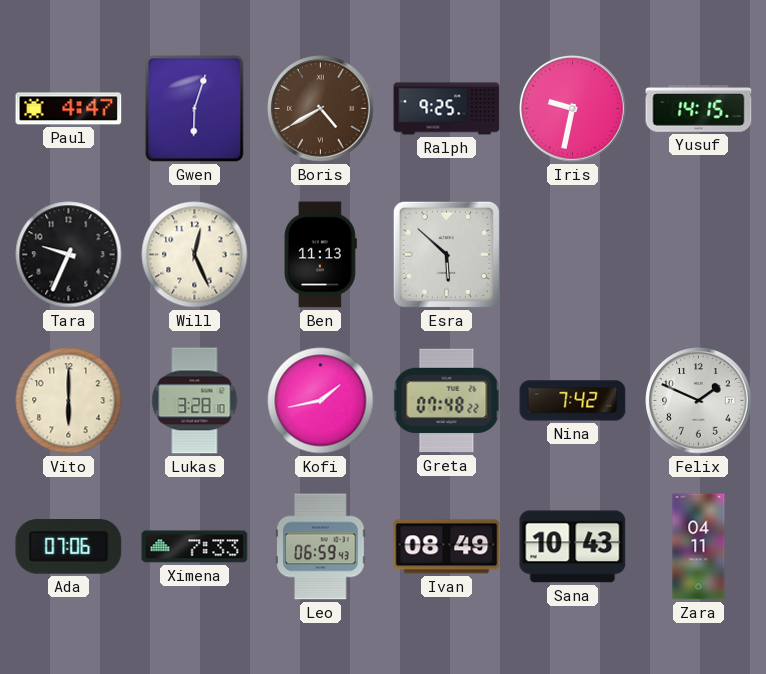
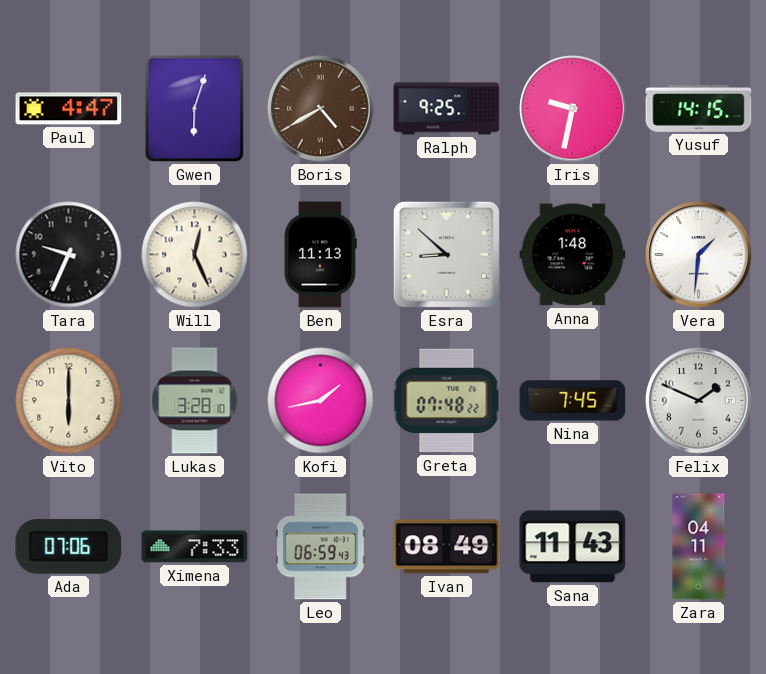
Esra: 5:52 -> 8:52
Anna: none -> 1:48
Vera: none -> 1:31
Nina: 7:42 -> 7:45
Sana: 10:43 -> 11:43
